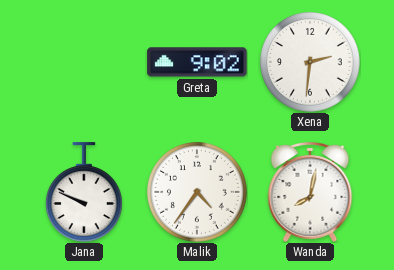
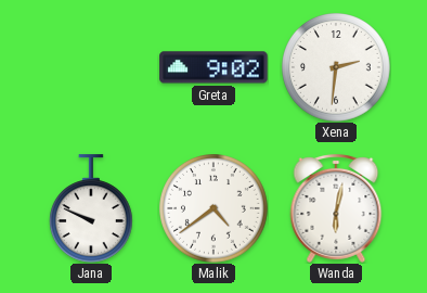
Malik: 4:36 -> 4:39
Wanda: 8:02 -> 6:02
